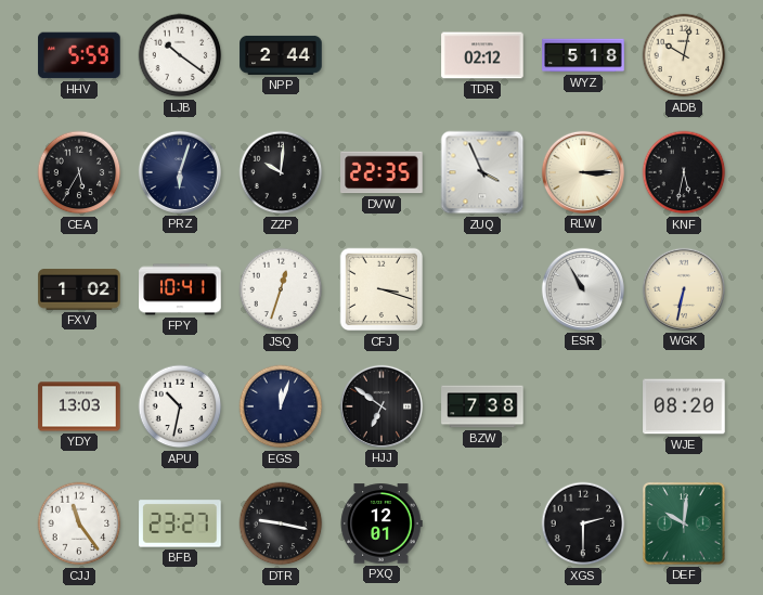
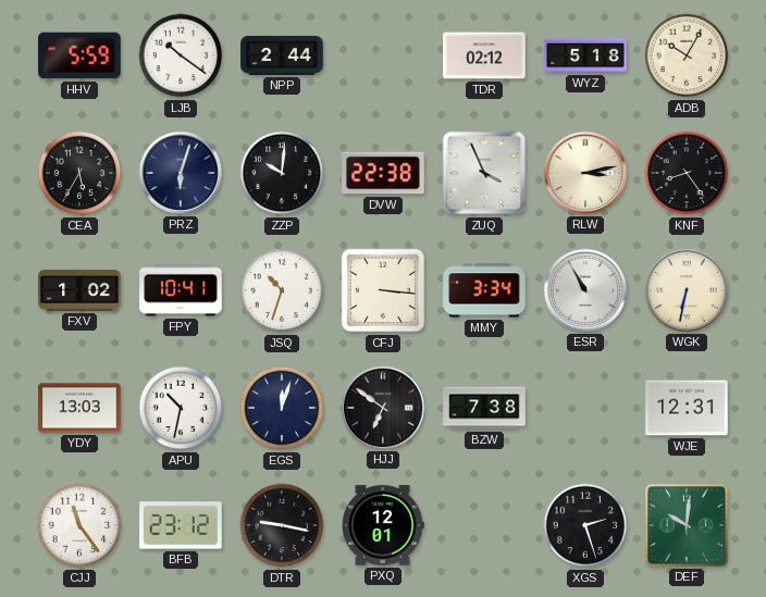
ADB: 10:02 -> 10:05
DVW: 22:35 -> 22:38
RLW: 3:15 -> 3:13
KNF: 5:32 -> 8:24
JSQ: 12:33 -> 10:33
CFJ: 3:18 -> 3:16
MMY: none -> 3:34
WJE: 08:20 -> 12:31
BFB: 23:27 -> 23:12
XGS: 2:30 -> 2:27
